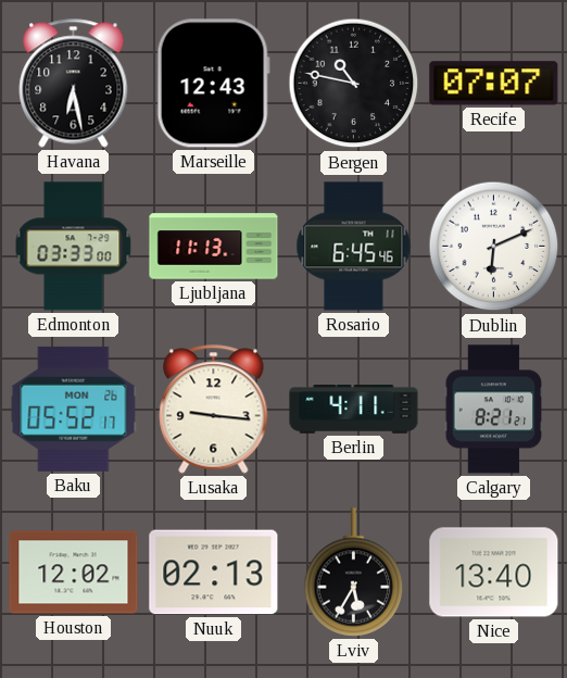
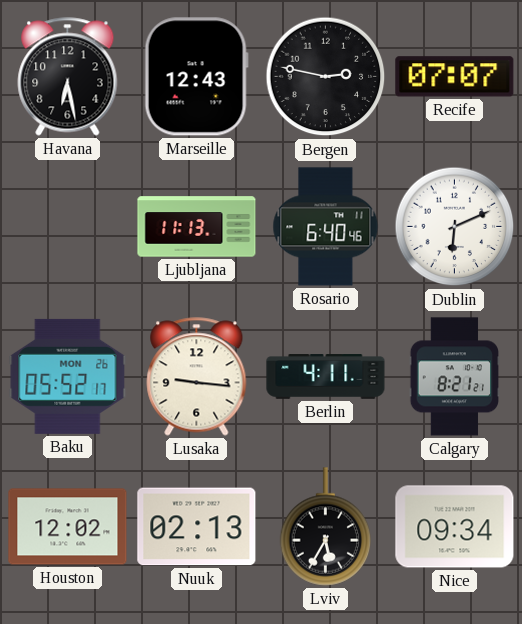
Bergen: 10:47 -> 2:47
Edmonton: 03:33 -> none
Rosario: 6:45 -> 6:40
Nice: 13:40 -> 09:34
